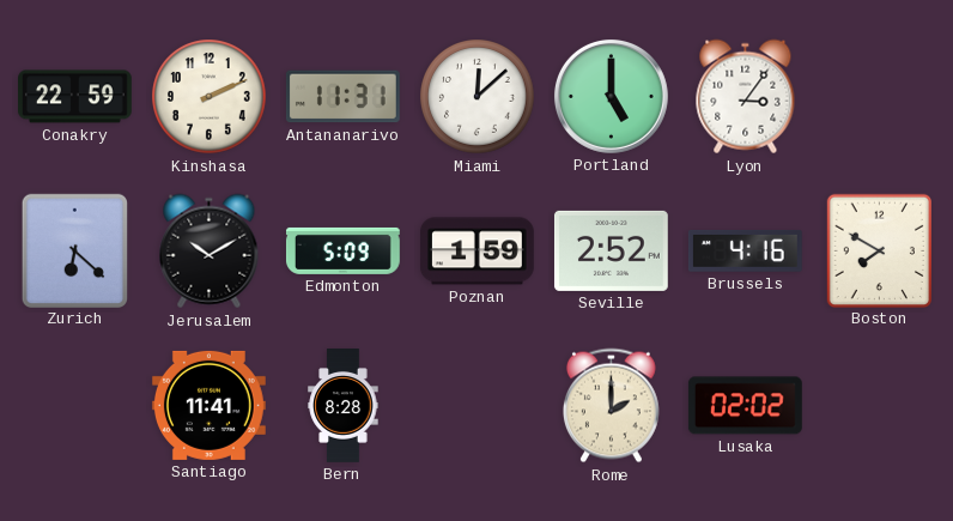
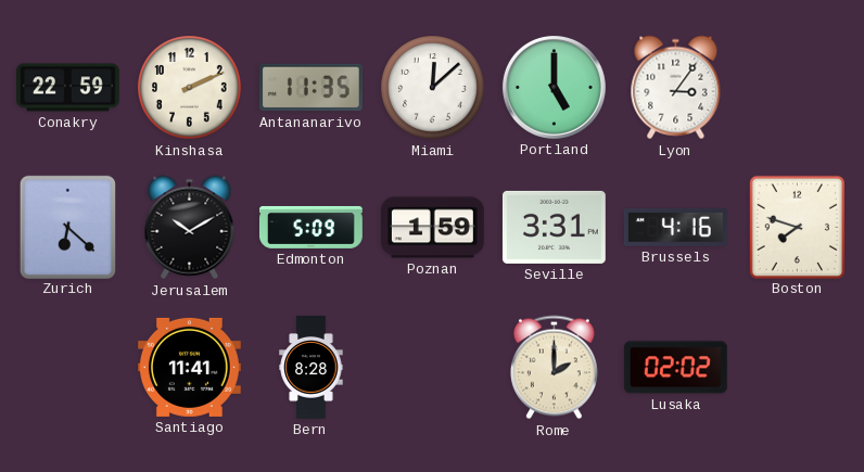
Antananarivo: 11:31 -> 11:35
Seville: 2:52 -> 3:31
Boston: 7:50 -> 7:48
